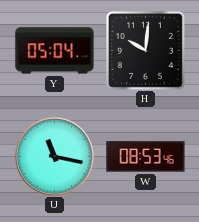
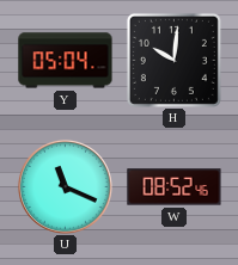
U: 11:17 -> 11:19
W: 08:53 -> 08:52
